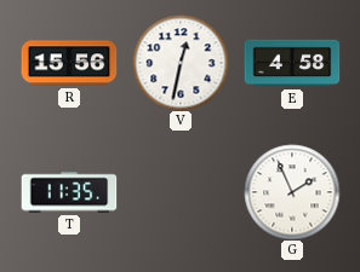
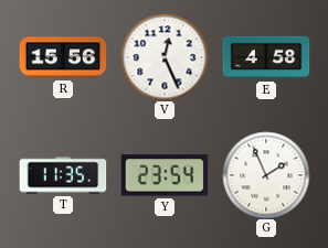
V: 12:32 -> 12:26
Y: none -> 23:54
